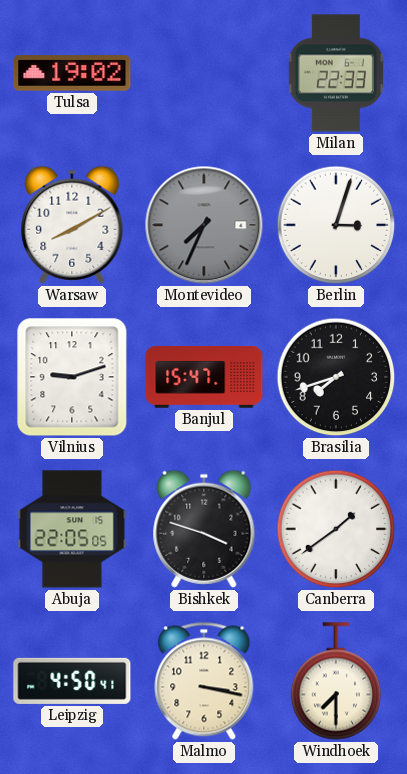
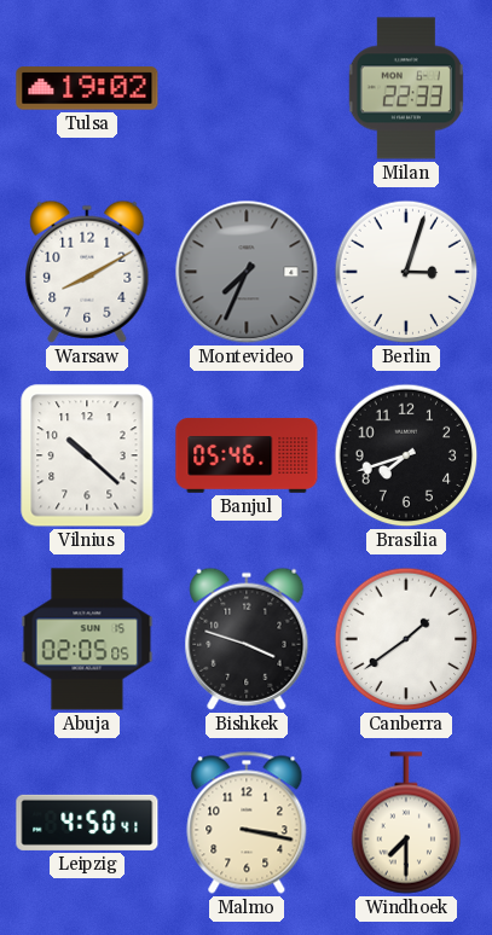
Vilnius: 9:12 -> 10:22
Banjul: 15:47 -> 05:46
Abuja: 22:05 -> 02:05
